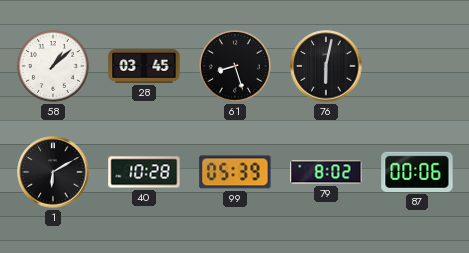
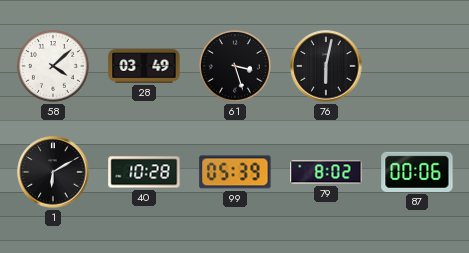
58: 1:08 -> 4:08
28: 03:45 -> 03:49
61: 8:27 -> 3:27
